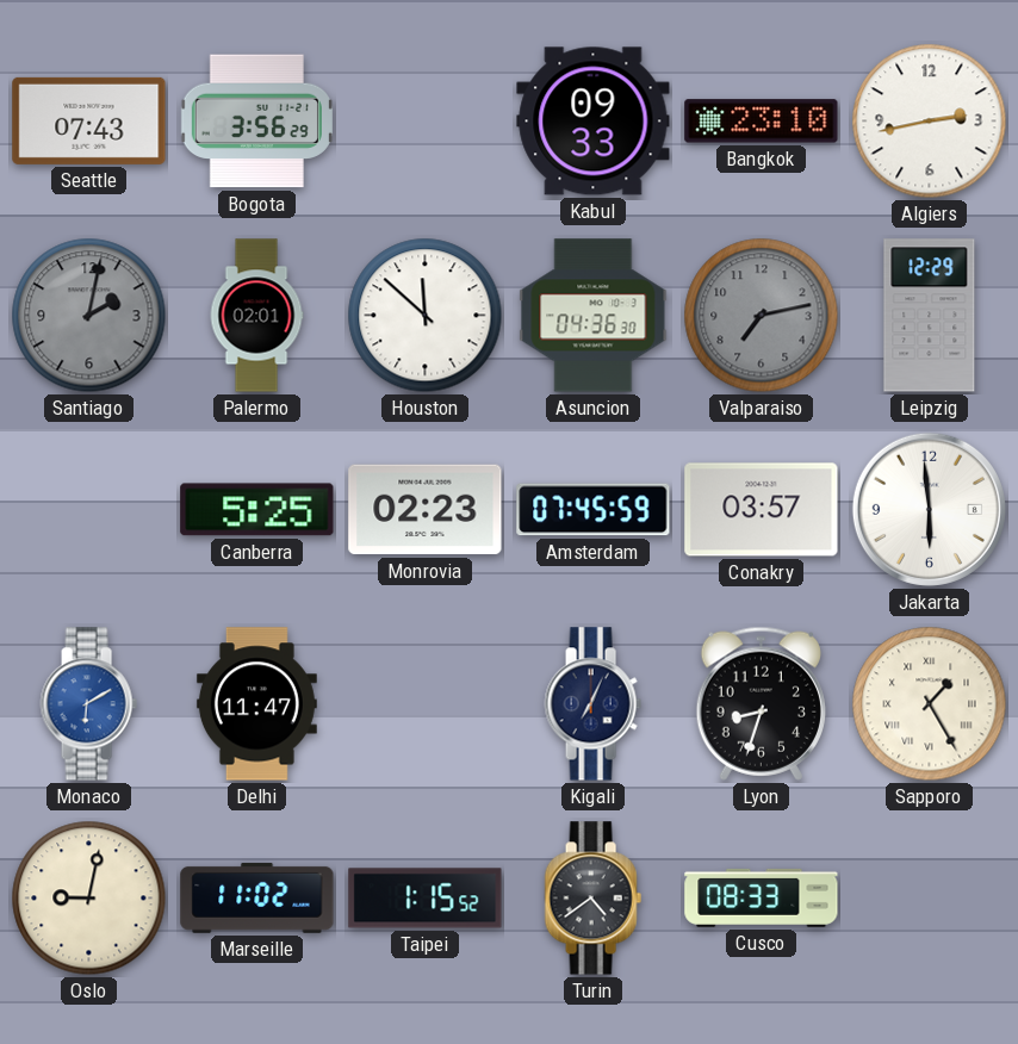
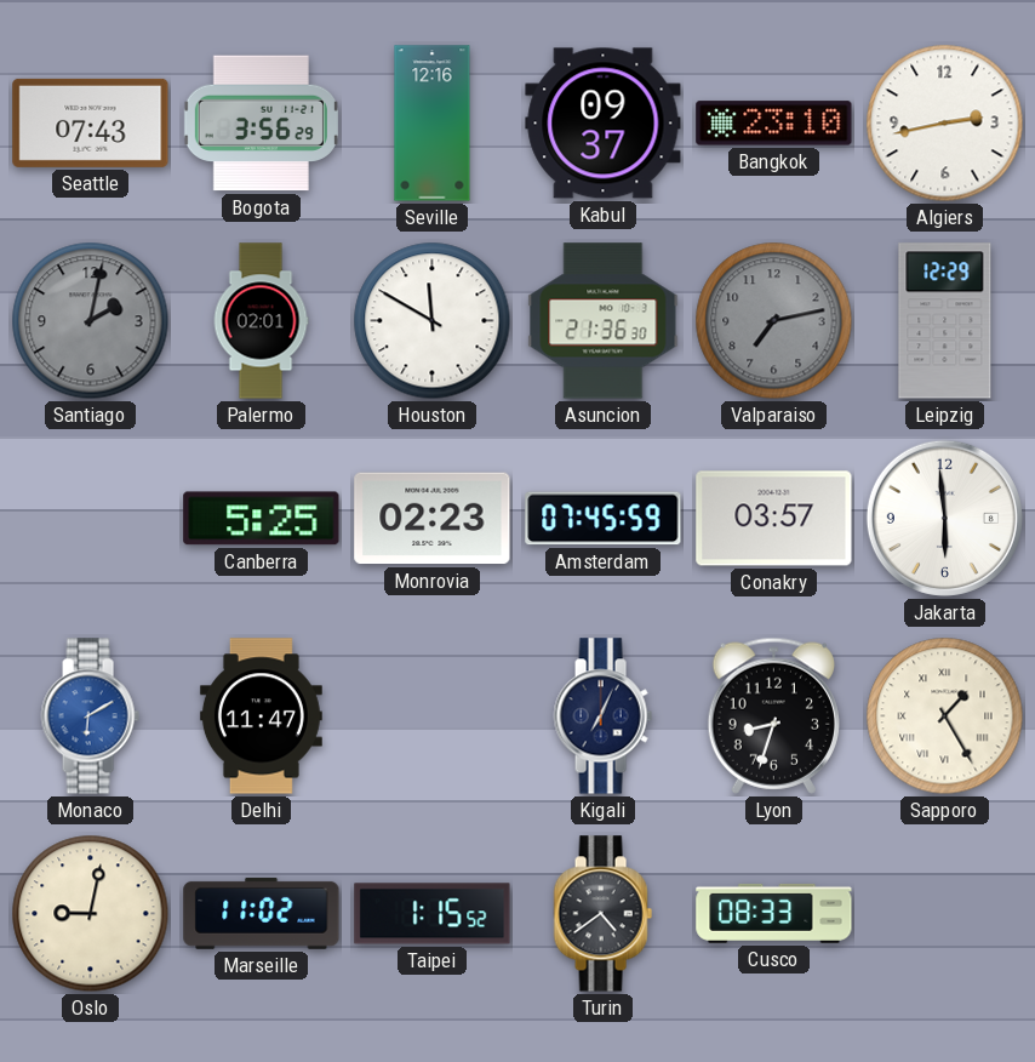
Seville: none -> 12:16
Kabul: 09:33 -> 09:37
Houston: 11:52 -> 11:50
Asuncion: 04:36 -> 21:36
